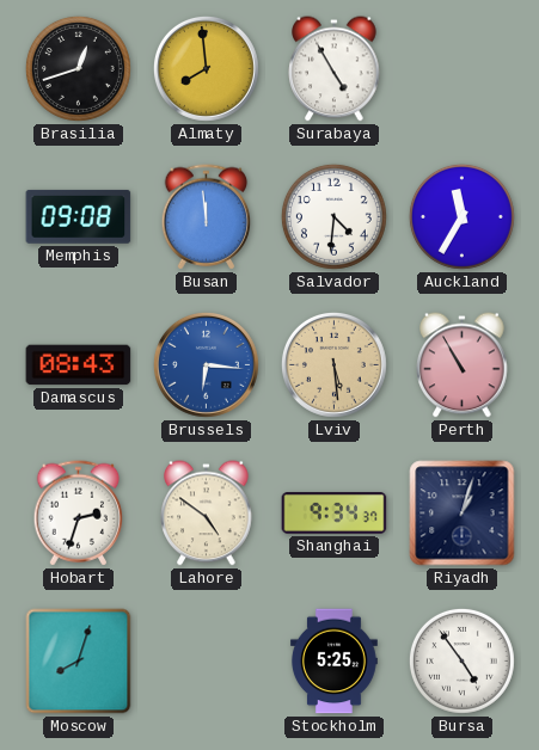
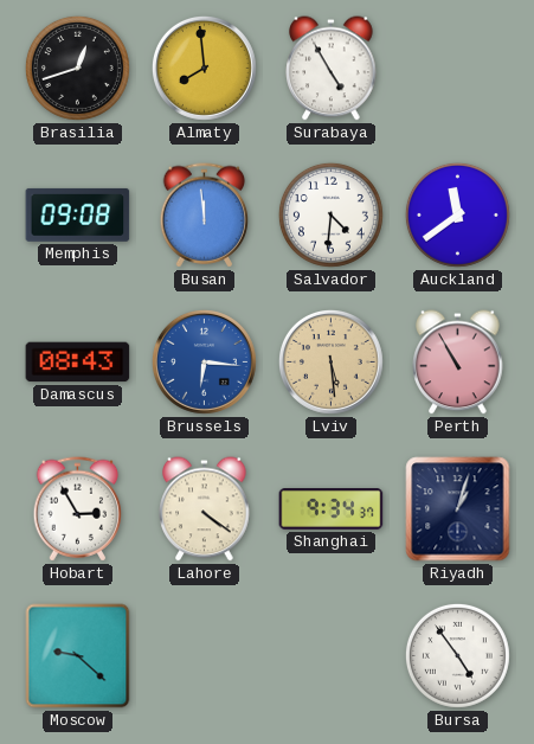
Auckland: 11:35 -> 11:39
Hobart: 2:33 -> 2:55
Lahore: 4:51 -> 4:21
Moscow: 8:03 -> 9:22
Stockholm: 5:25 -> none
